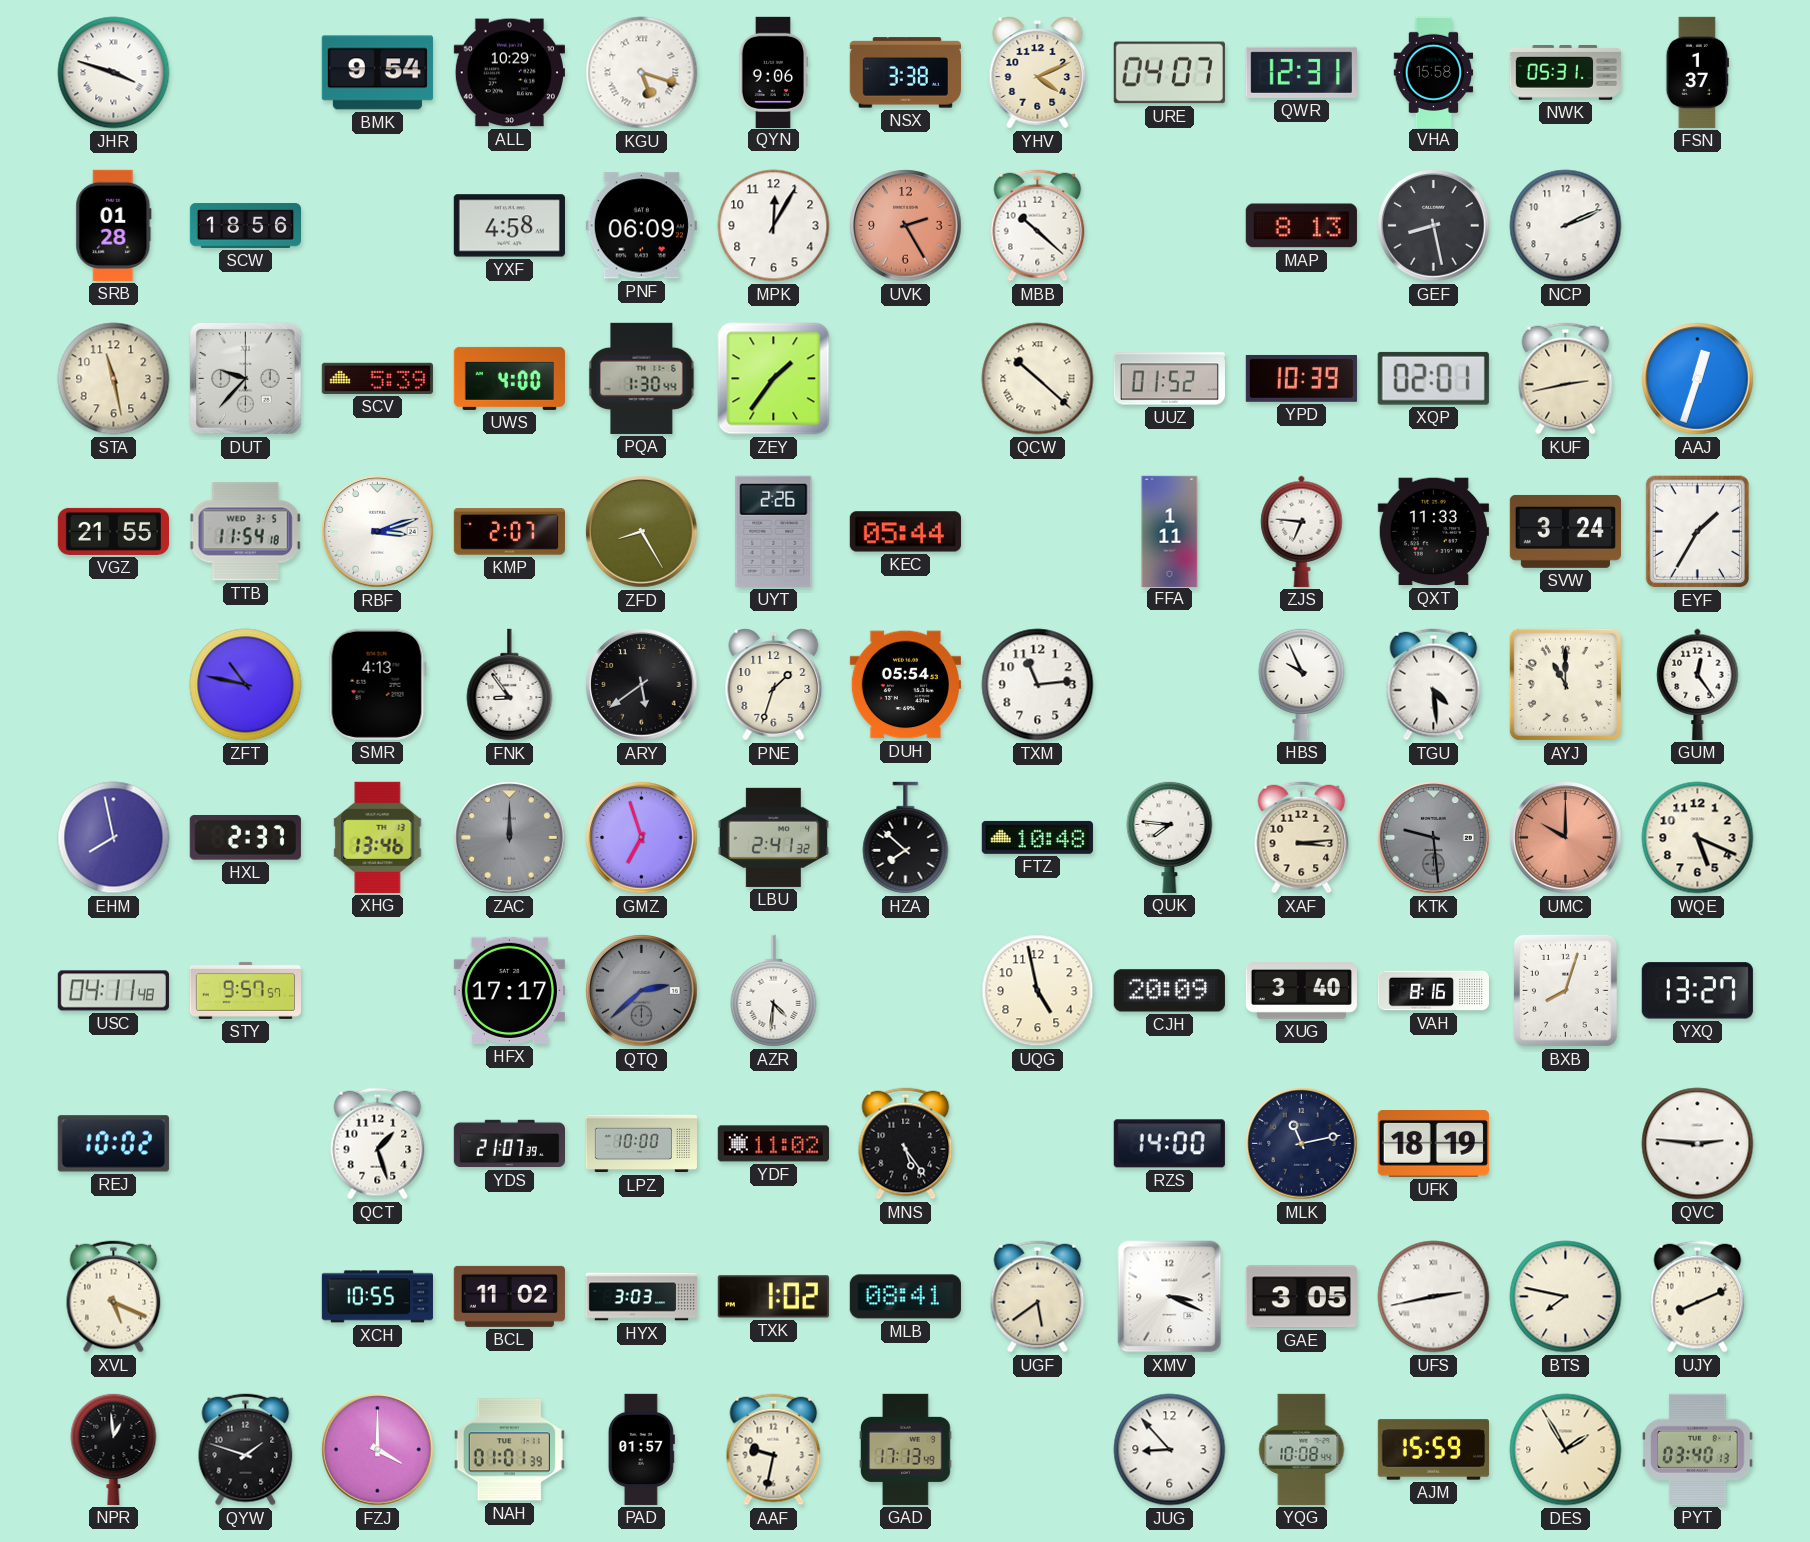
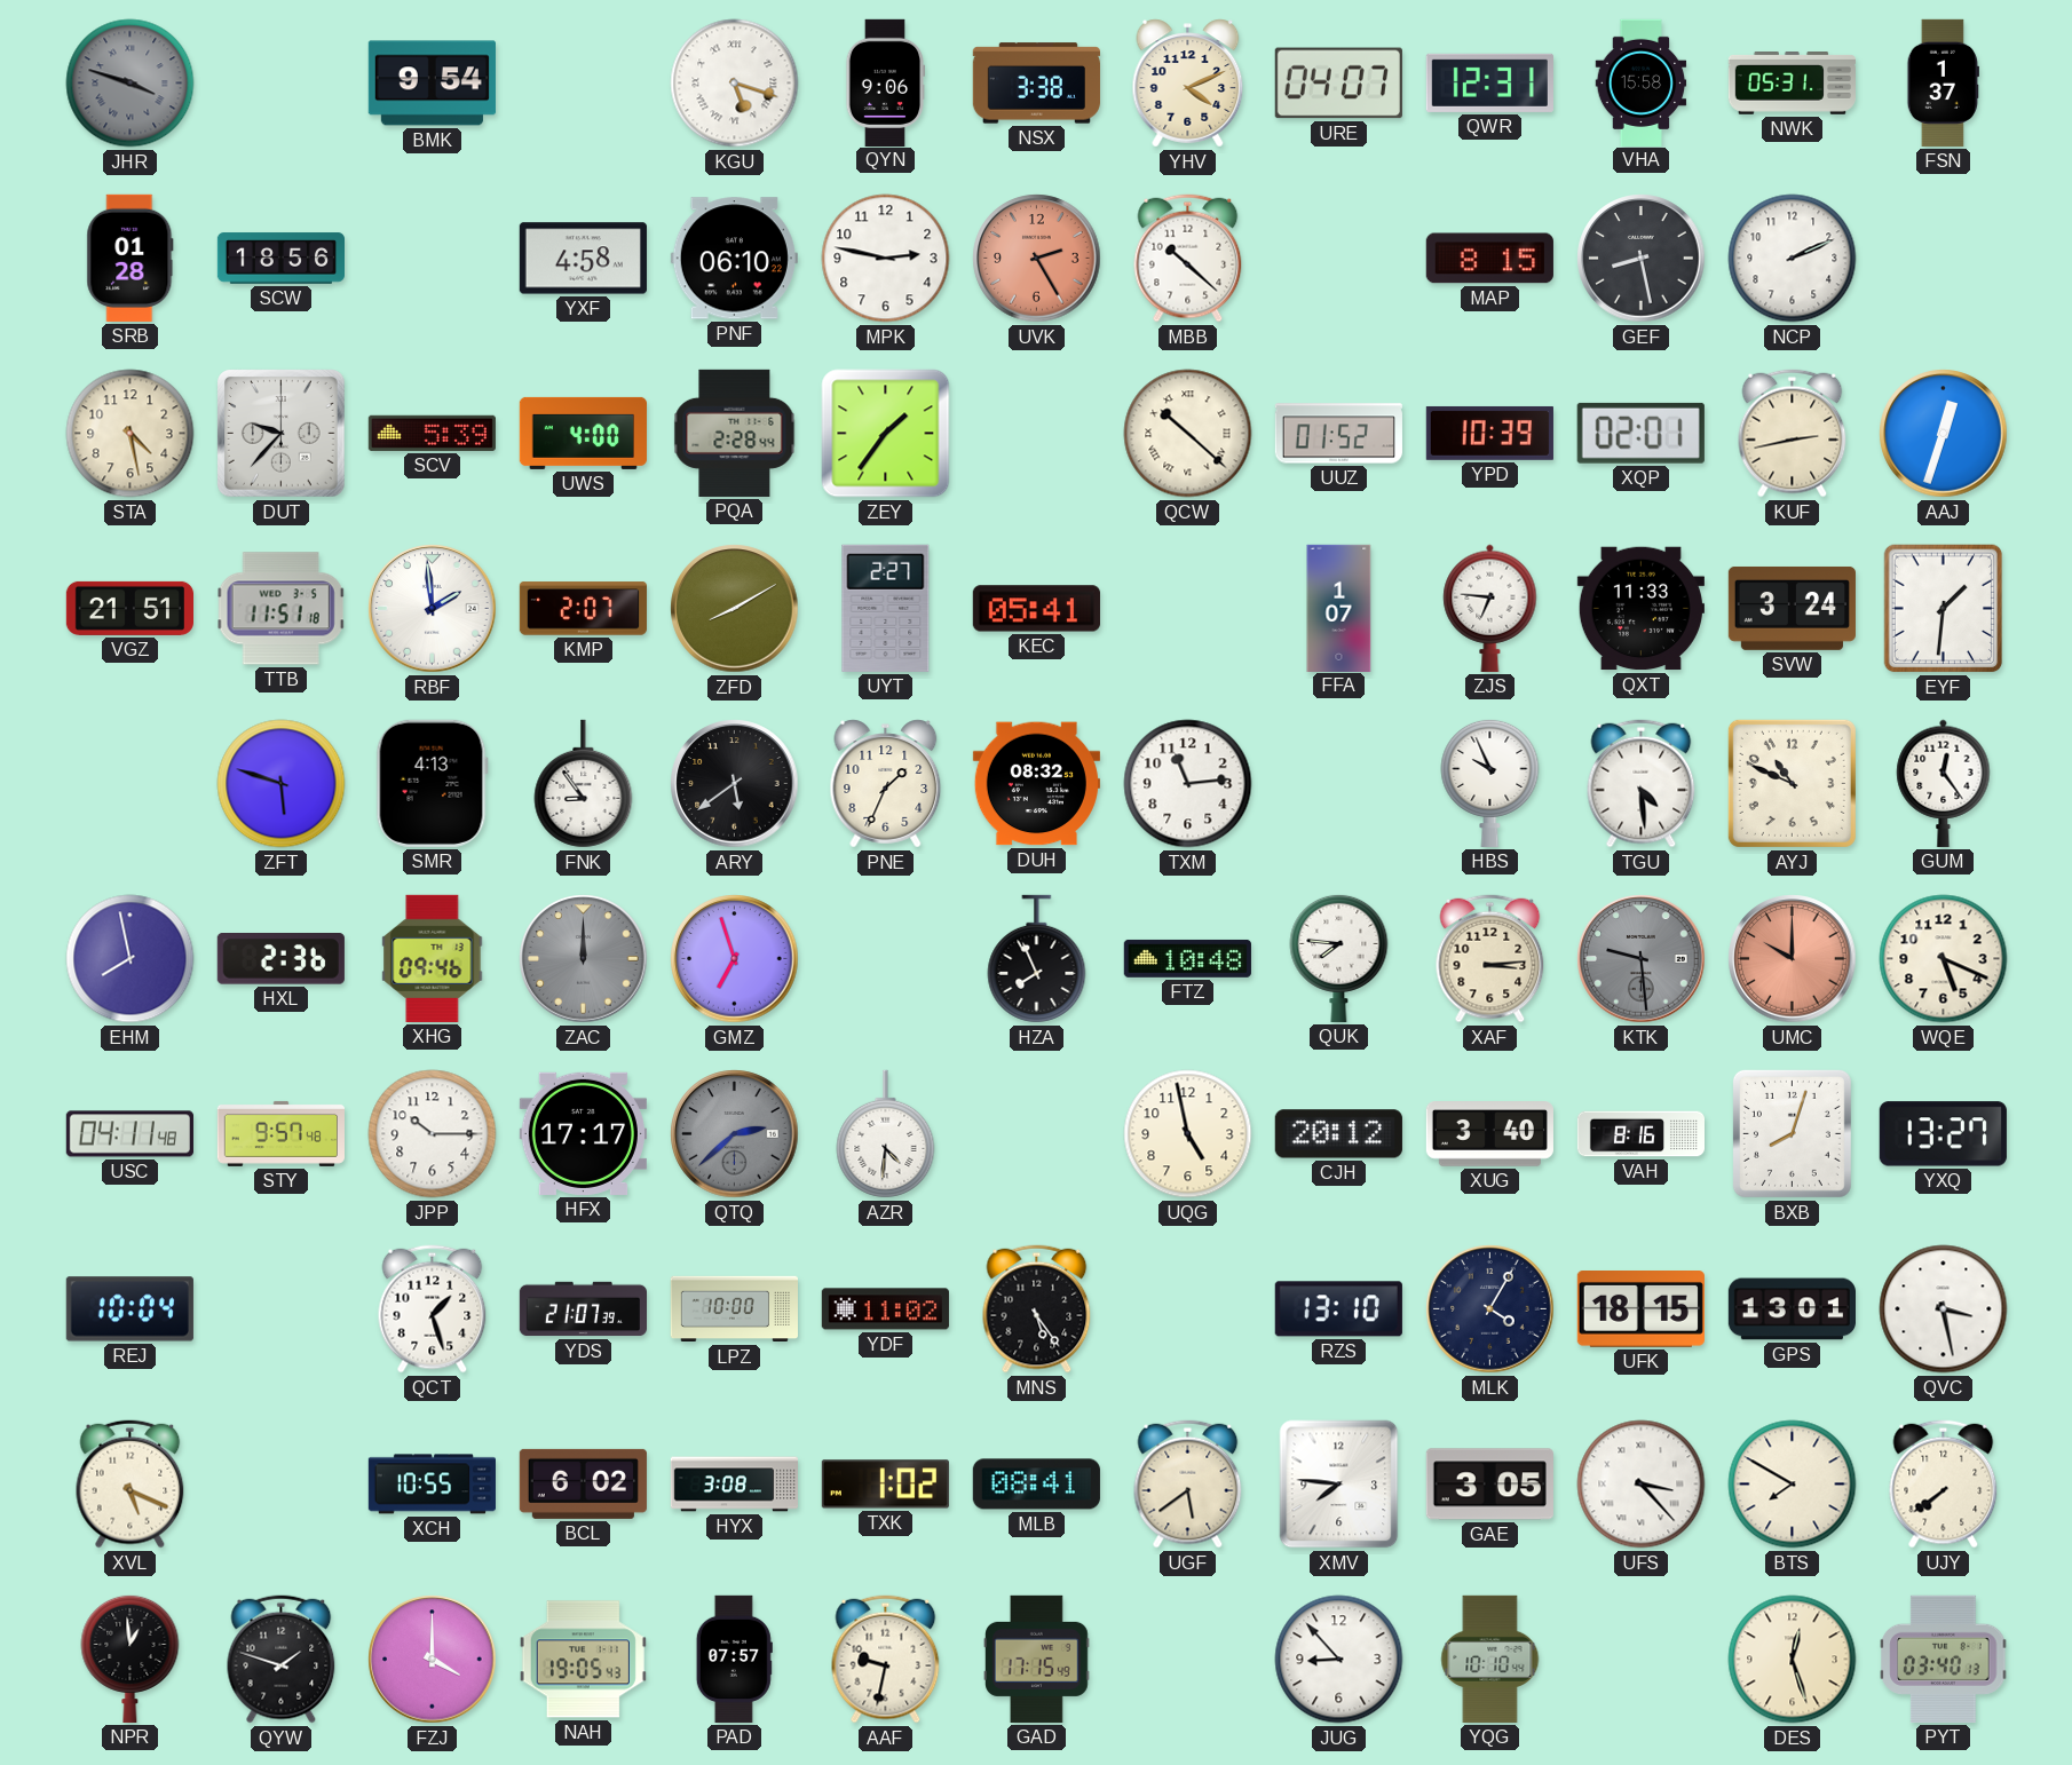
JHR dial: white -> grey
ALL: 10:29 -> none
PNF: 06:09 -> 06:10
MPK: 12:05 -> 2:47
MAP: 8:13 -> 8:15
STA: 11:28 -> 4:28
PQA: 1:30 -> 2:28
VGZ: 21:55 -> 21:51
TTB: 11:54 -> 11:51
RBF: 3:12 -> 1:59
ZFD: 8:25 -> 8:10
UYT: 2:26 -> 2:27
KEC: 05:44 -> 05:41
FFA: 1:11 -> 1:07
EYF: 1:35 -> 1:31
ZFT: 10:47 -> 5:48
PNE: 1:33 -> 1:34
DUH: 05:54 -> 08:32
AYJ: 11:00 -> 10:49
HXL: 2:37 -> 2:36
XHG: 13:46 -> 09:46
LBU: 2:41 -> none
HZA: 7:52 -> 7:56
STY: 9:57:57 -> 9:57:48
JPP: none -> 10:15
CJH: 20:09 -> 20:12
REJ: 10:02 -> 10:04
RZS: 14:00 -> 13:10
MLK: 11:13 -> 4:05
UFK: 18:19 -> 18:15
GPS: none -> 13:01
QVC: 2:46 -> 3:28
BCL: 11:02 -> 6:02
HYX: 3:03 -> 3:08
XMV: 3:19 -> 7:46
UFS: 2:43 -> 3:23
BTS: 7:47 -> 7:50
UJY: 8:11 -> 7:39
NAH: 01:01 -> 19:05
PAD: 01:57 -> 07:57
GAD: 17:13 -> 17:15
YQG: 10:08 -> 10:10
AJM: 15:59 -> none
DES: 1:55 -> 12:27
